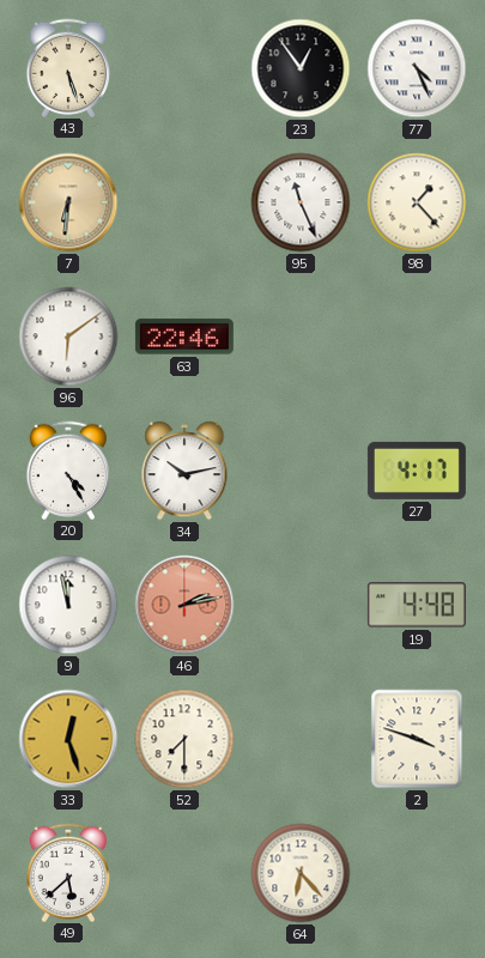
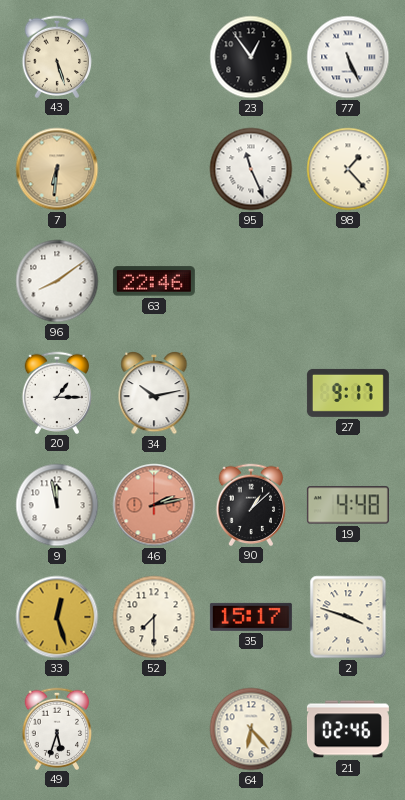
77: 4:26 -> 5:26
96: 6:09 -> 8:09
20: 4:25 -> 1:15
27: 4:17 -> 9:17
90: none -> 1:08
35: none -> 15:17
49: 5:38 -> 5:33
21: none -> 02:46
